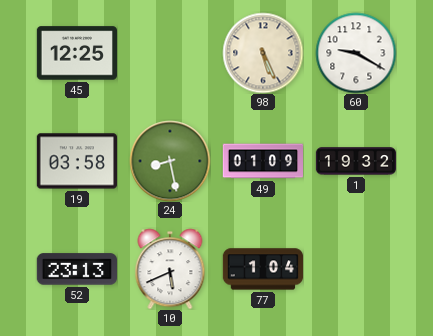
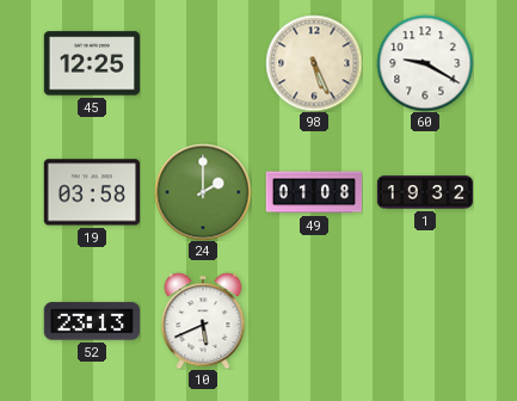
24: 8:28 -> 2:00
49: 01:09 -> 01:08
77: 1:04 -> none
